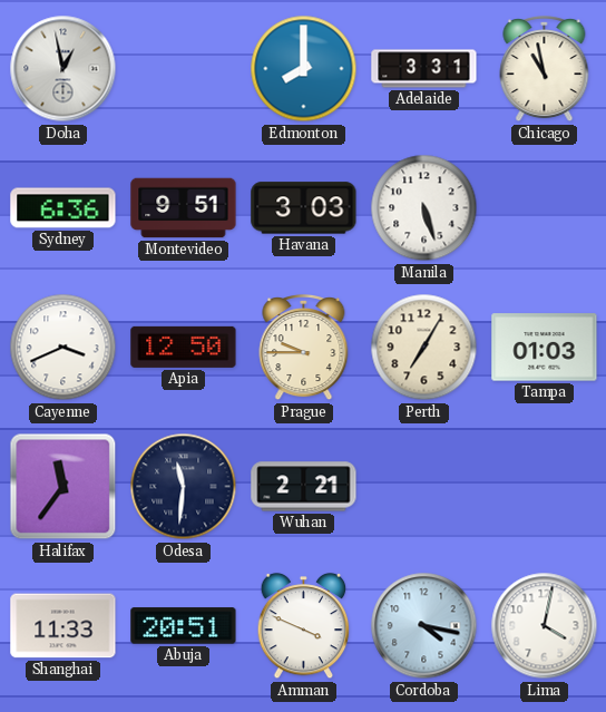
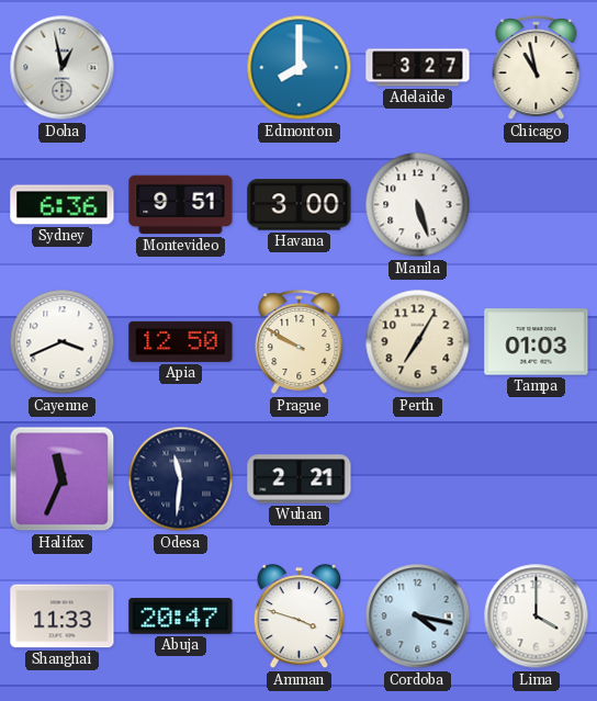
Adelaide: 3:31 -> 3:27
Havana: 3:03 -> 3:00
Prague: 9:45 -> 9:50
Halifax: 11:36 -> 11:34
Abuja: 20:51 -> 20:47
Amman: 3:49 -> 3:48
Lima: 4:02 -> 4:00
